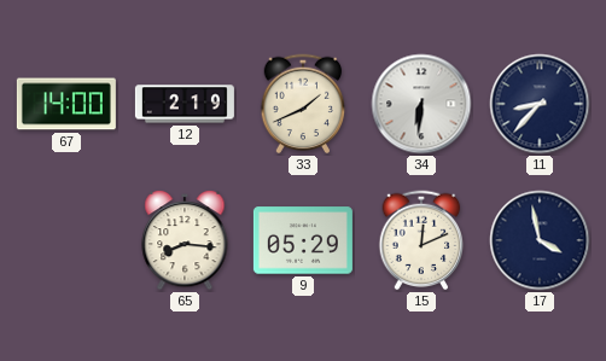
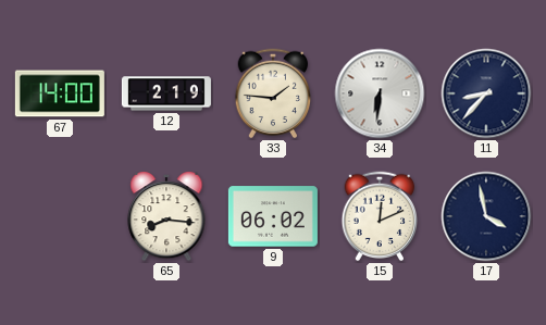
33: 1:41 -> 1:46
9: 05:29 -> 06:02
